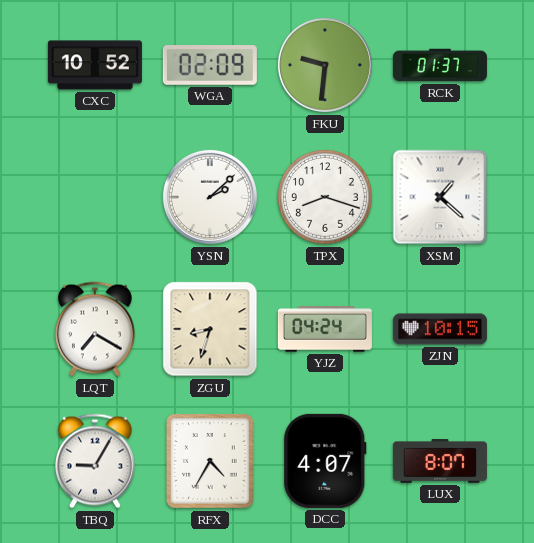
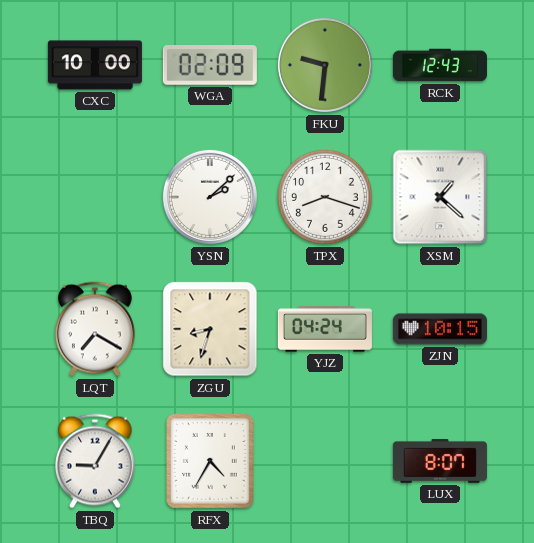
CXC: 10:52 -> 10:00
RCK: 01:37 -> 12:43
DCC: 4:07 -> none
